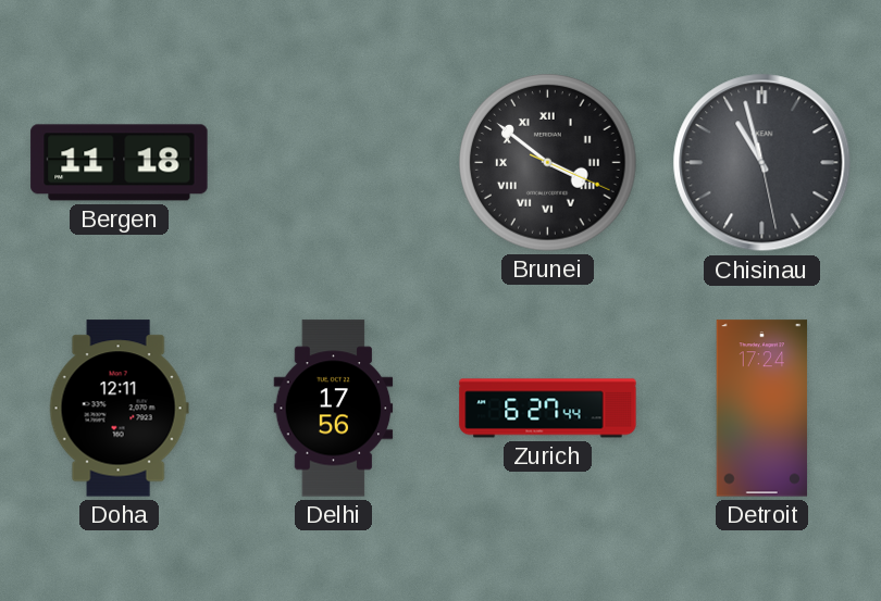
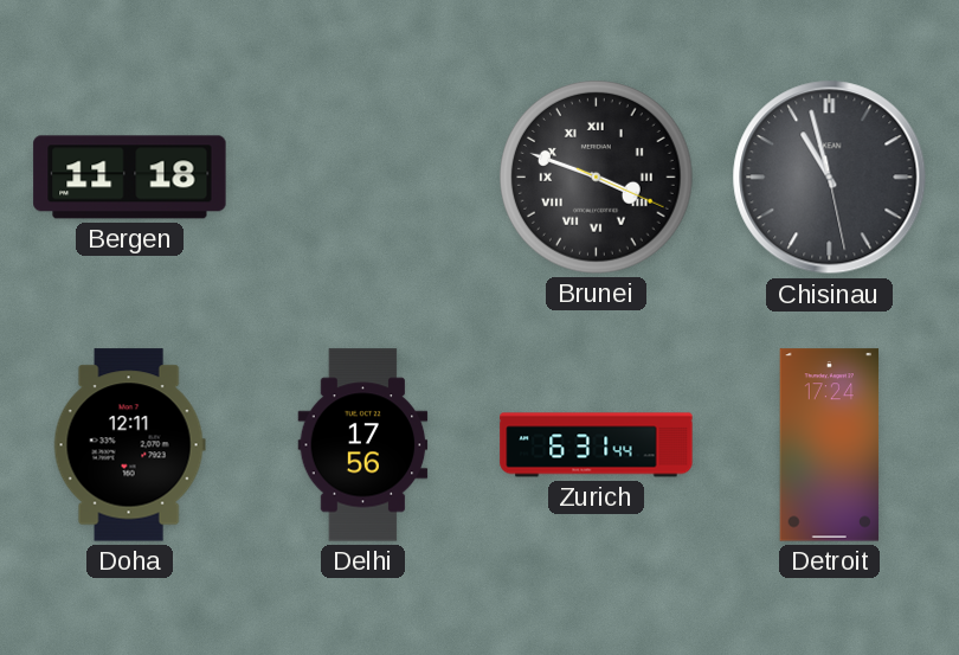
Brunei: 3:51 -> 3:48
Zurich: 6:27 -> 6:31
